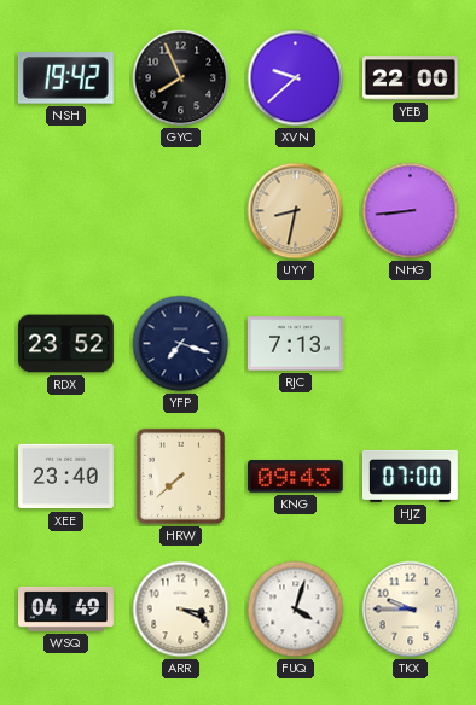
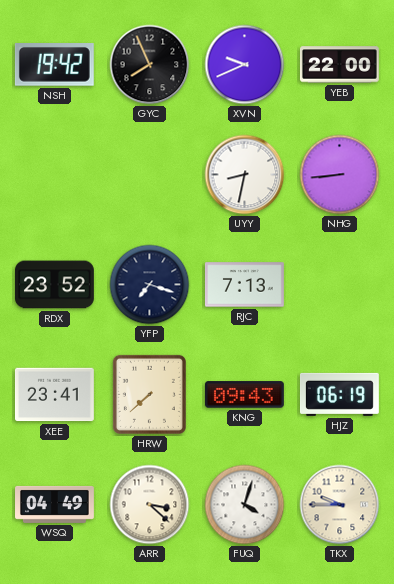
XVN: 9:38 -> 9:41
UYY dial: champagne -> white
XEE: 23:40 -> 23:41
HJZ: 07:00 -> 06:19
ARR: 3:19 -> 3:22
